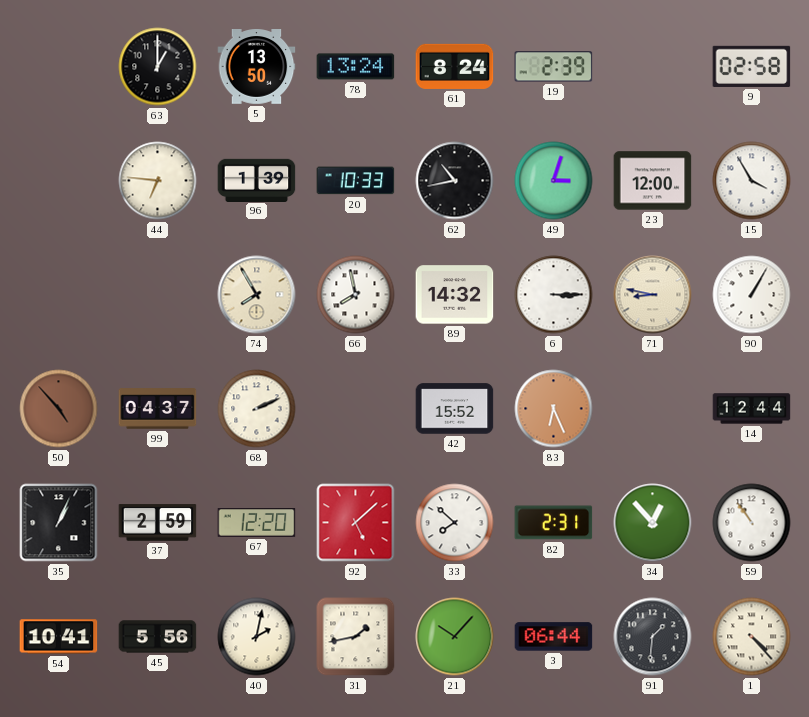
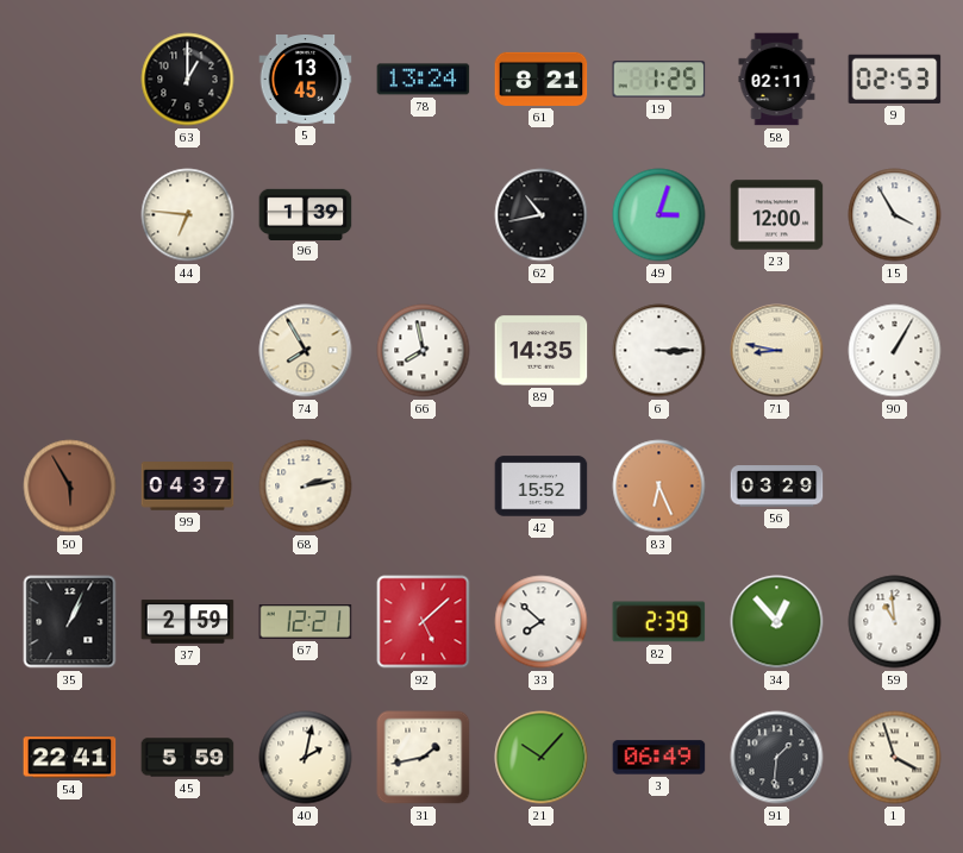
5: 13:50 -> 13:45
61: 8:24 -> 8:21
19: 2:39 -> 1:25
58: none -> 02:11
9: 02:58 -> 02:53
20: 10:33 -> none
89: 14:32 -> 14:35
50: 4:53 -> 5:55
68: 2:11 -> 2:13
56: none -> 03:29
14: 12:44 -> none
67: 12:20 -> 12:21
82: 2:31 -> 2:39
59: 10:54 -> 10:59
54: 10:41 -> 22:41
45: 5:56 -> 5:59
3: 06:44 -> 06:49
1: 4:23 -> 3:57
